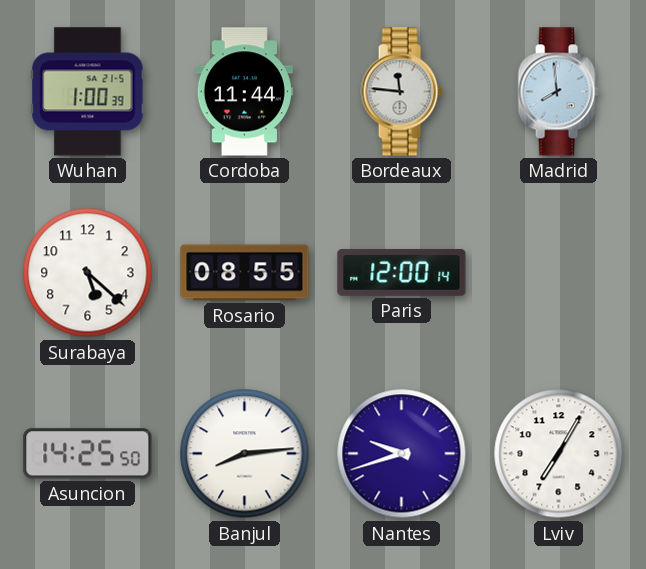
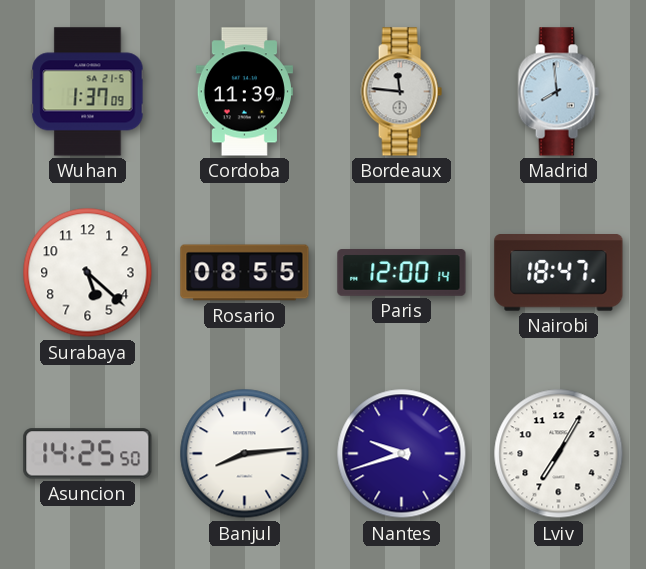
Wuhan: 1:00 -> 1:37
Cordoba: 11:44 -> 11:39
Nairobi: none -> 18:47
